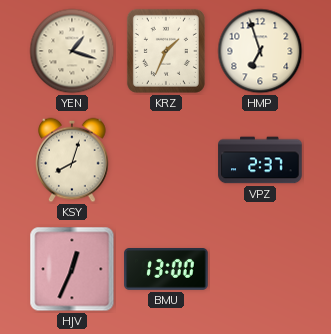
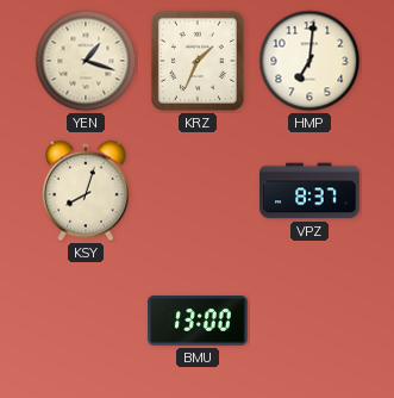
HMP: 6:57 -> 7:01
VPZ: 2:37 -> 8:37
HJV: 12:34 -> none
